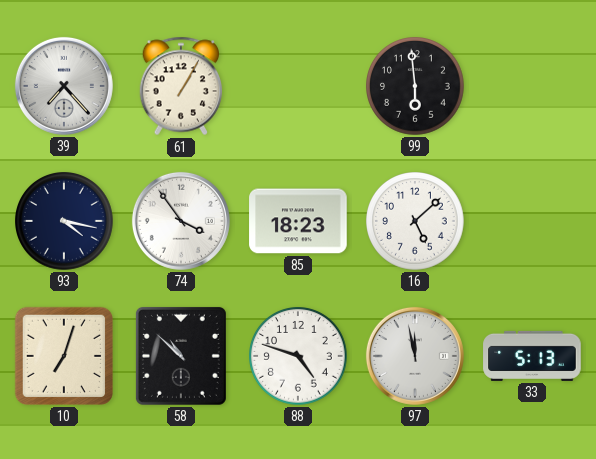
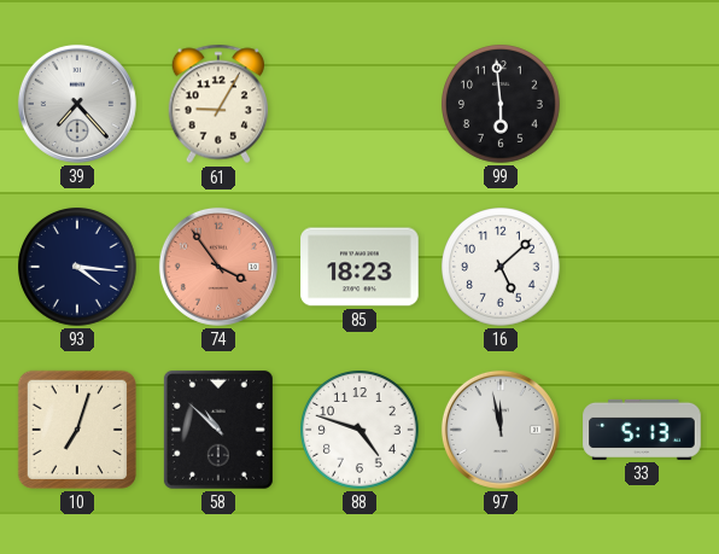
61: 1:05 -> 9:05
93: 4:17 -> 4:16
74 dial: white -> salmon
